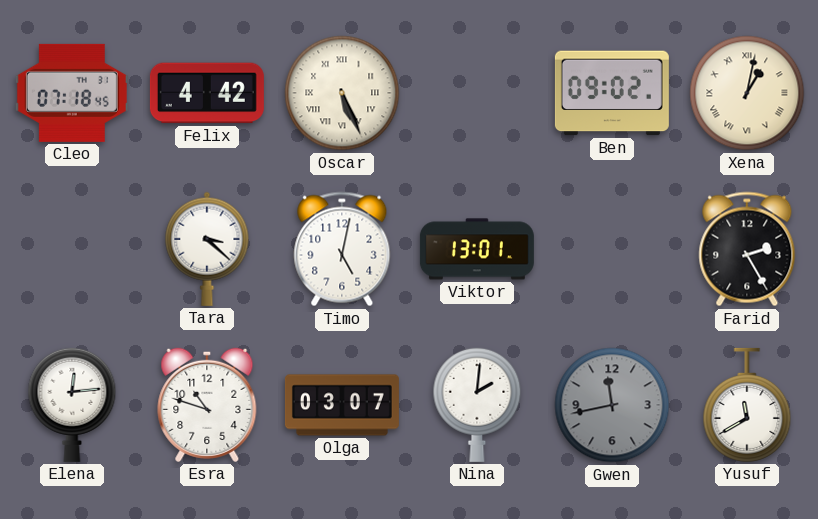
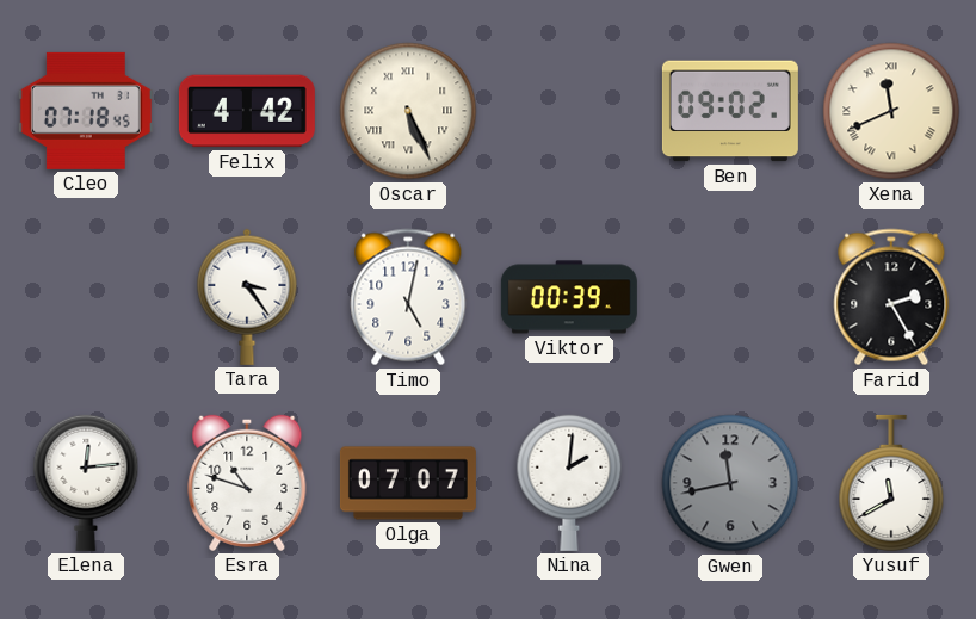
Xena: 1:02 -> 11:41
Tara: 3:22 -> 3:24
Viktor: 13:01 -> 00:39
Olga: 03:07 -> 07:07
